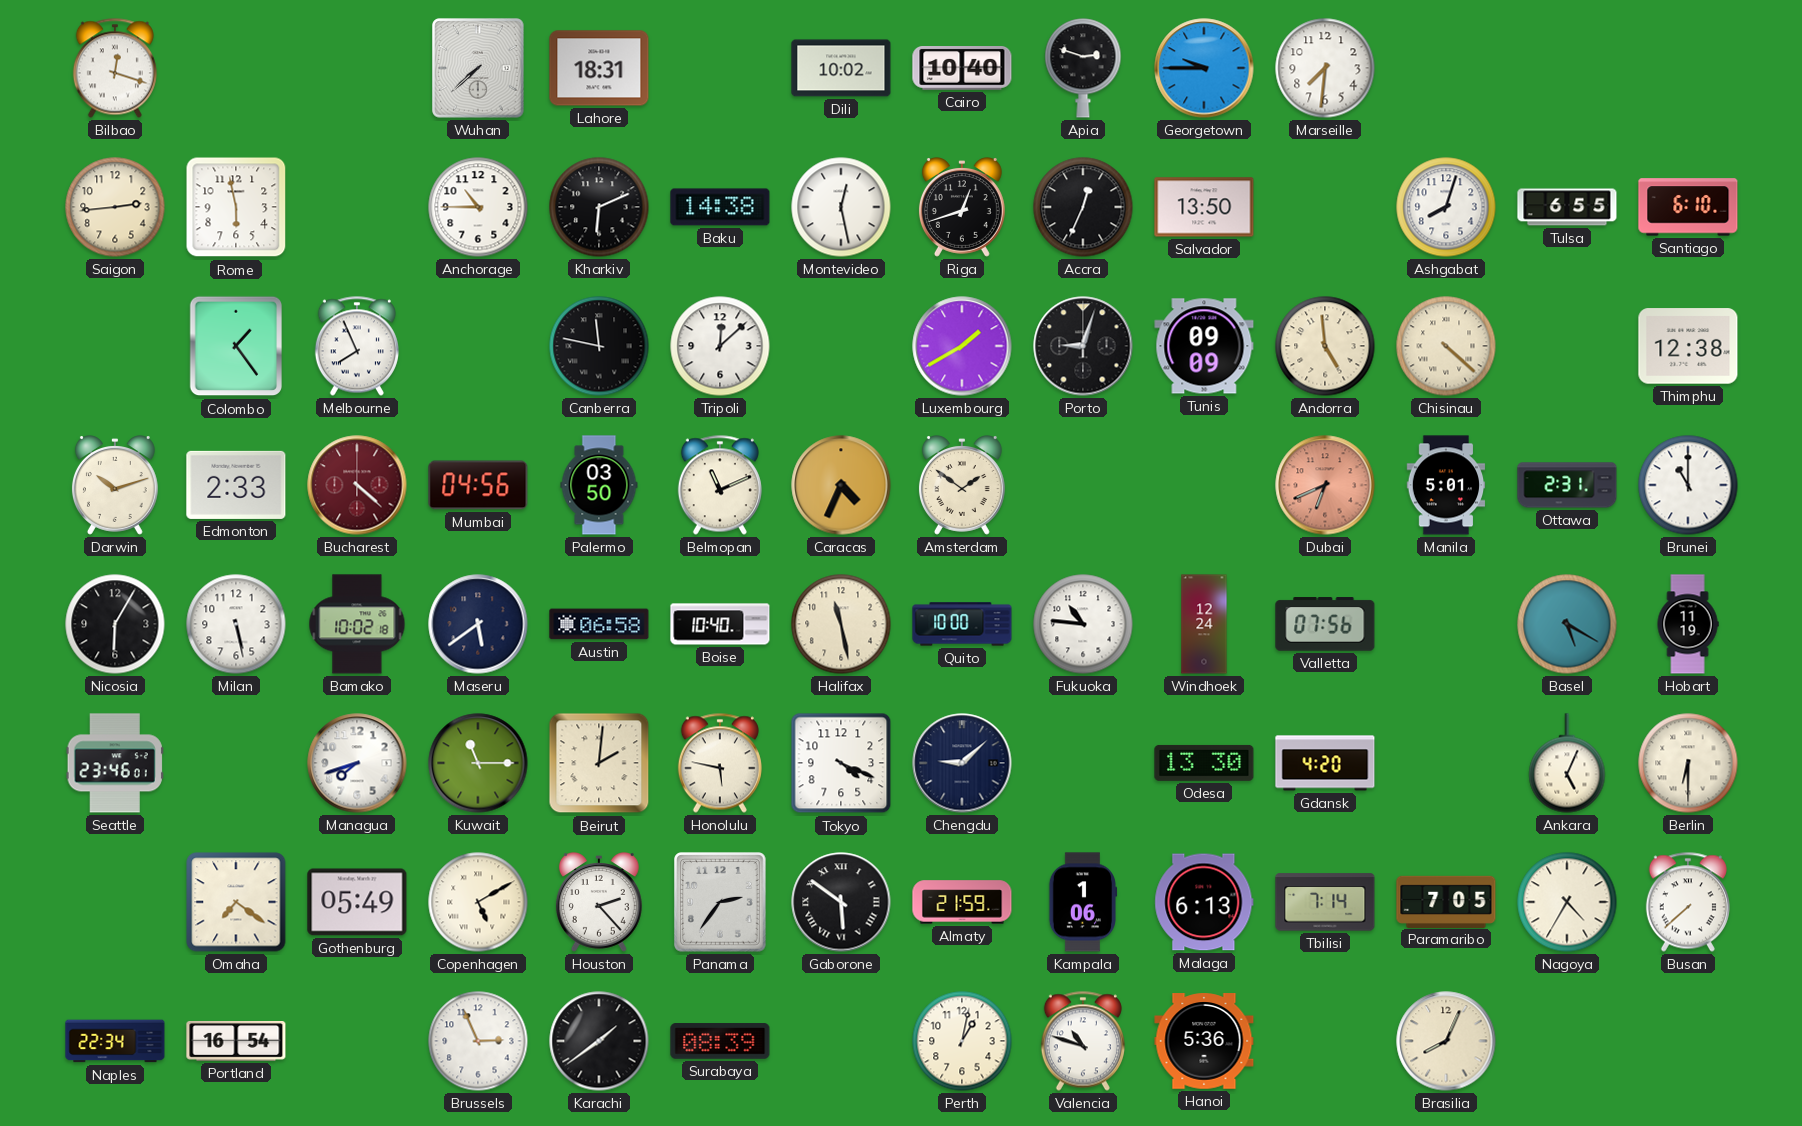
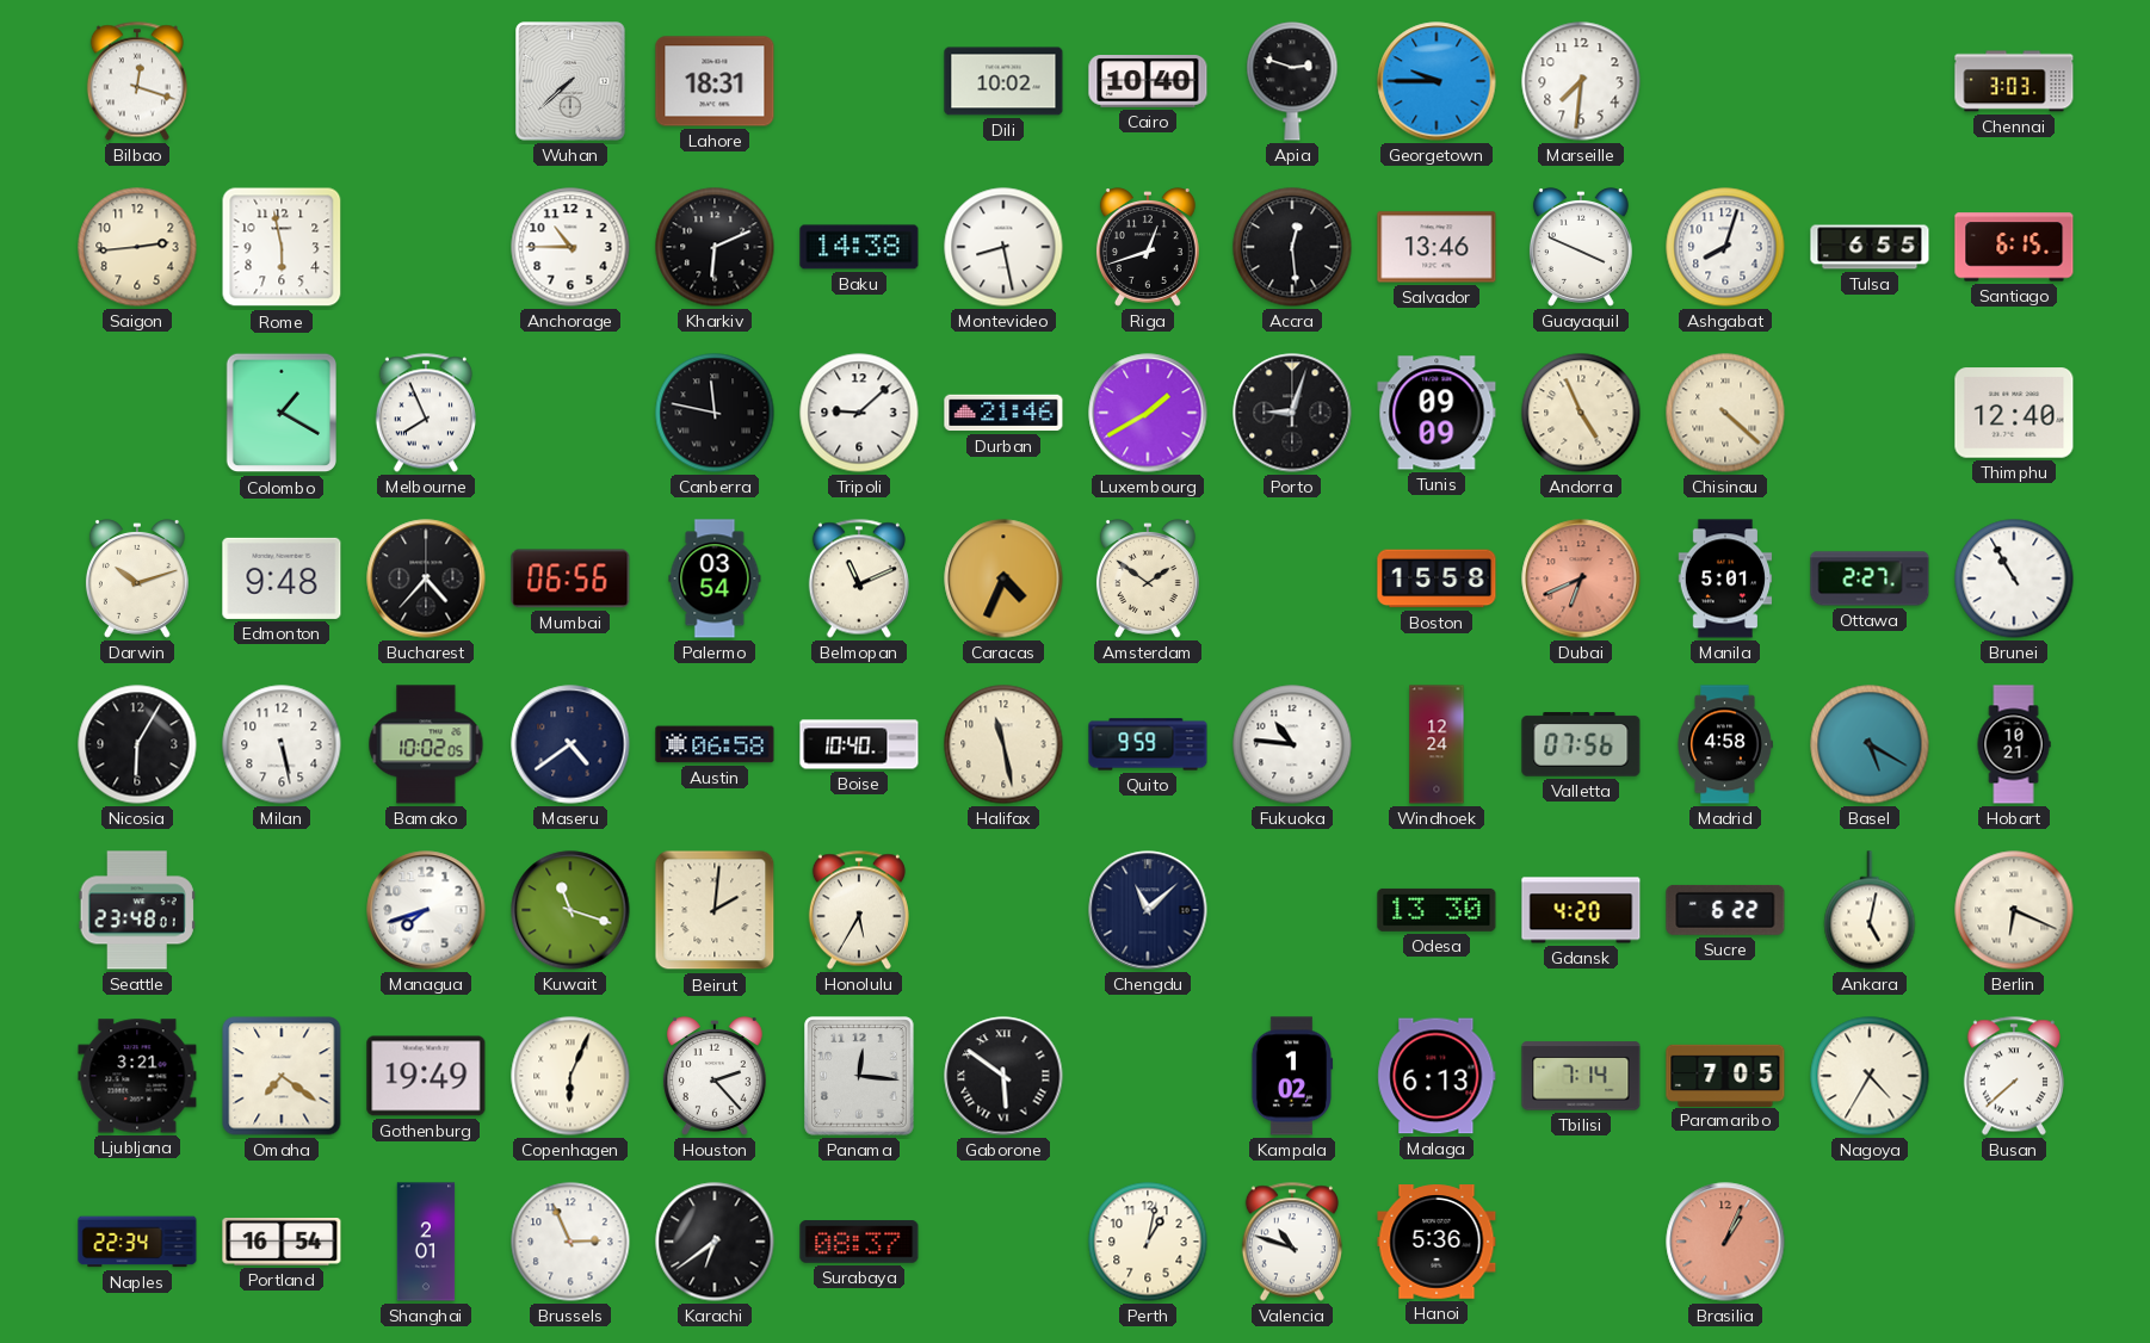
Chennai: none -> 3:03
Montevideo: 12:28 -> 8:28
Accra: 12:34 -> 12:29
Salvador: 13:50 -> 13:46
Guayaquil: none -> 3:49
Santiago: 6:10 -> 6:15
Colombo: 1:24 -> 1:20
Tripoli: 12:08 -> 9:08
Durban: none -> 21:46
Andorra: 4:59 -> 4:56
Thimphu: 12:38 -> 12:40
Edmonton: 2:33 -> 9:48
Bucharest: 4:22 -> 4:37
Bucharest dial: burgundy -> black
Mumbai: 04:56 -> 06:56
Palermo: 03:50 -> 03:54
Boston: none -> 15:58
Ottawa: 2:31 -> 2:27
Brunei: 11:00 -> 10:55
Bamako: 10:02:18 -> 10:02:05
Maseru: 5:39 -> 4:39
Quito: 10:00 -> 9:59
Madrid: none -> 4:58
Hobart: 11:19 -> 10:21
Seattle: 23:46 -> 23:48
Kuwait: 11:15 -> 11:18
Honolulu: 5:47 -> 5:35
Tokyo: 4:19 -> none
Chengdu: 9:08 -> 11:08
Sucre: none -> 6:22
Ankara: 5:04 -> 5:02
Berlin: 6:30 -> 6:19
Ljubljana: none -> 3:21
Gothenburg: 05:49 -> 19:49
Copenhagen: 5:10 -> 6:04
Panama: 2:36 -> 12:16
Almaty: 21:59 -> none
Kampala: 1:06 -> 1:02
Shanghai: none -> 2:01
Karachi: 1:39 -> 6:39
Surabaya: 08:39 -> 08:37
Brasilia: 8:04 -> 1:04
Brasilia dial: cream -> salmon
